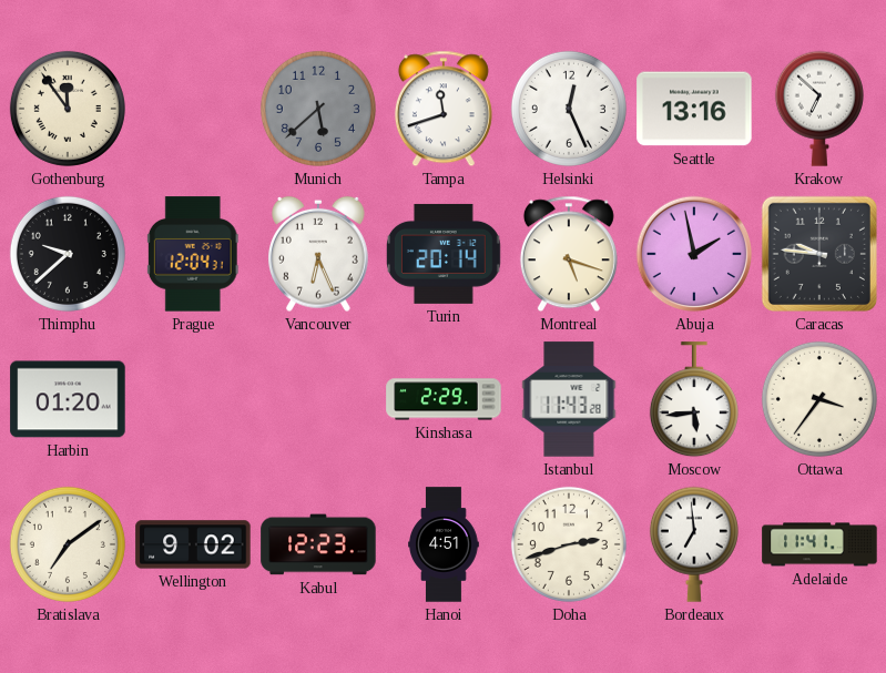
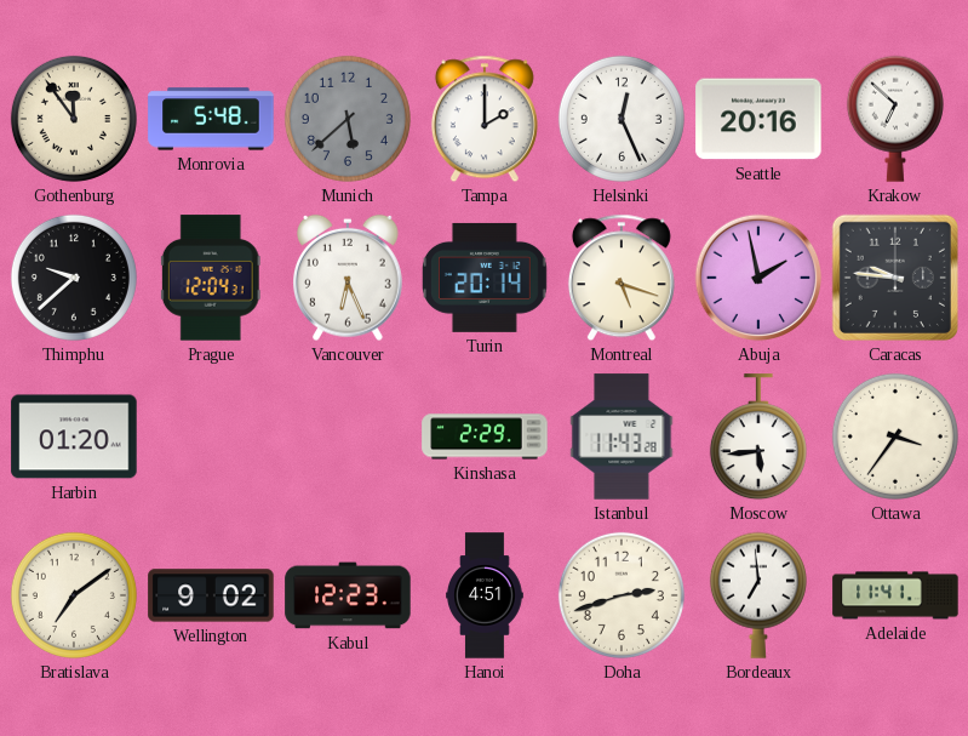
Monrovia: none -> 5:48
Tampa: 11:42 -> 2:00
Seattle: 13:16 -> 20:16
